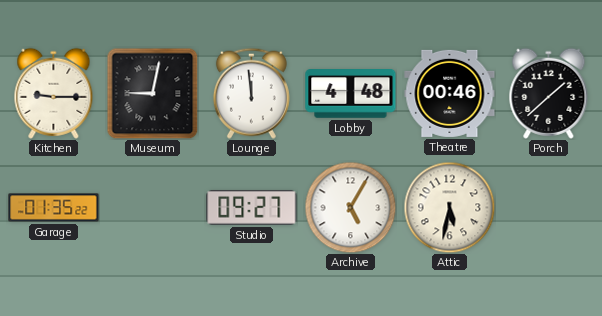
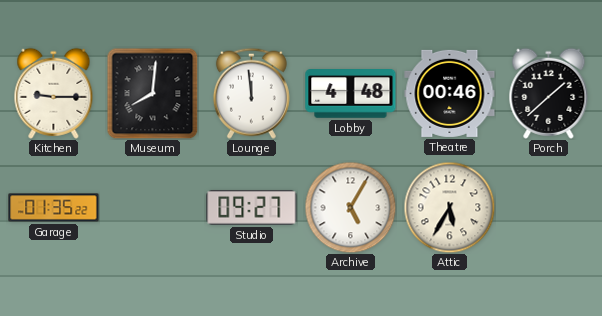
Museum: 9:02 -> 8:01
Attic: 5:32 -> 5:35
